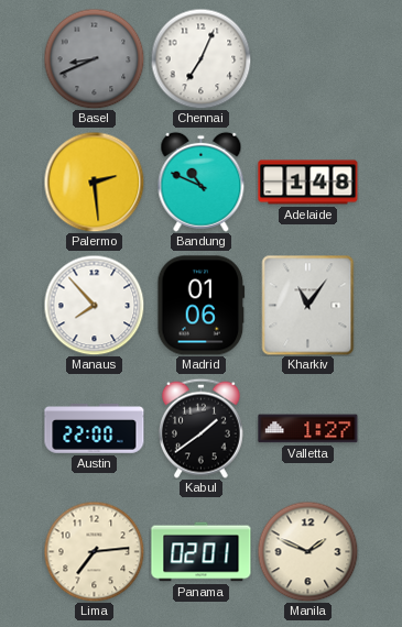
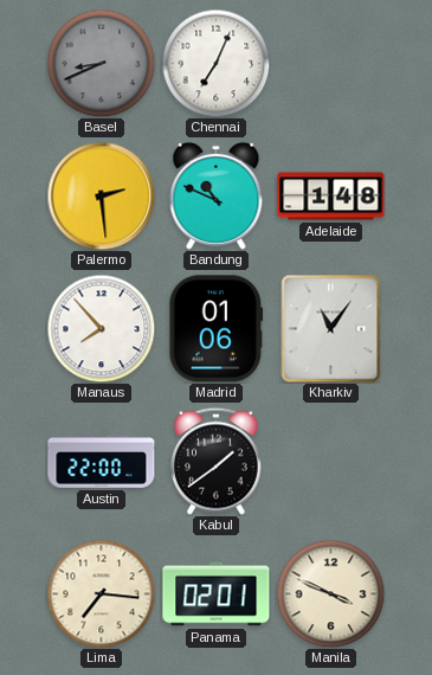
Valletta: 1:27 -> none
Lima: 7:14 -> 7:16
Manila: 1:49 -> 3:49
